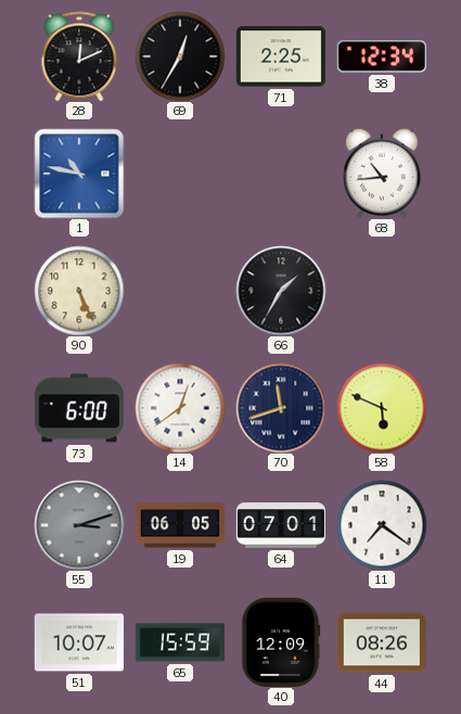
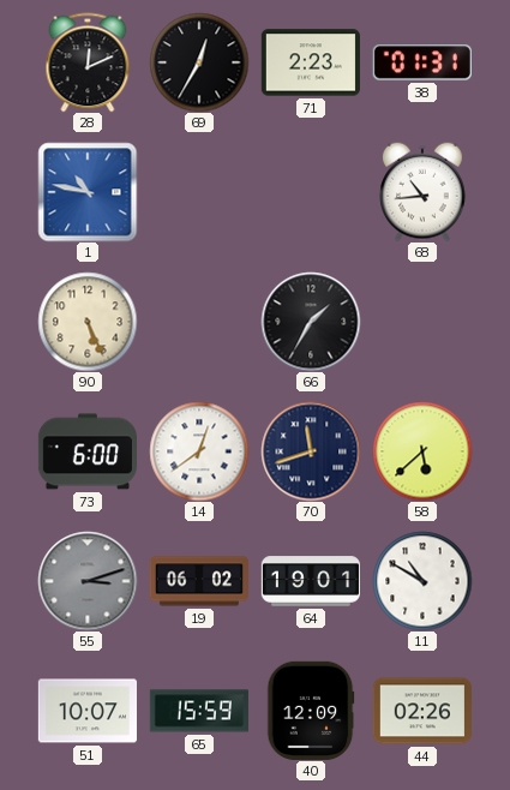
71: 2:25 -> 2:23
38: 12:34 -> 01:31
58: 5:49 -> 5:38
19: 06:05 -> 06:02
64: 07:01 -> 19:01
11: 7:21 -> 10:50
44: 08:26 -> 02:26
